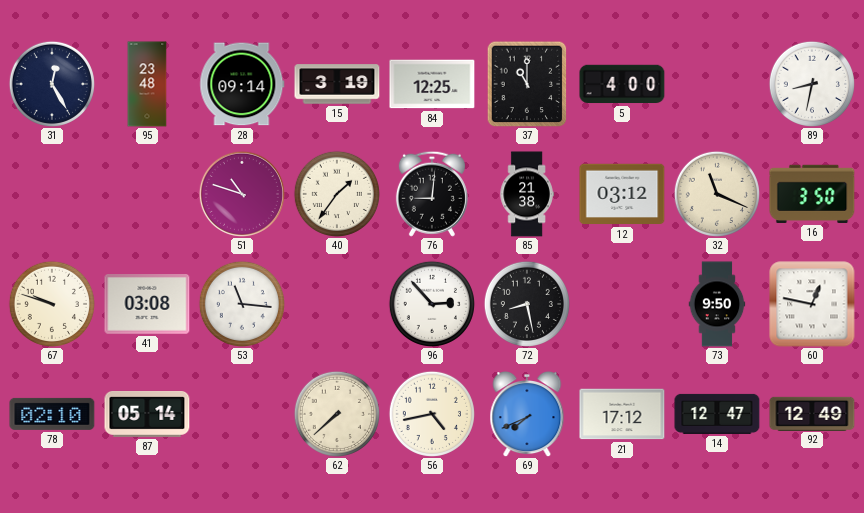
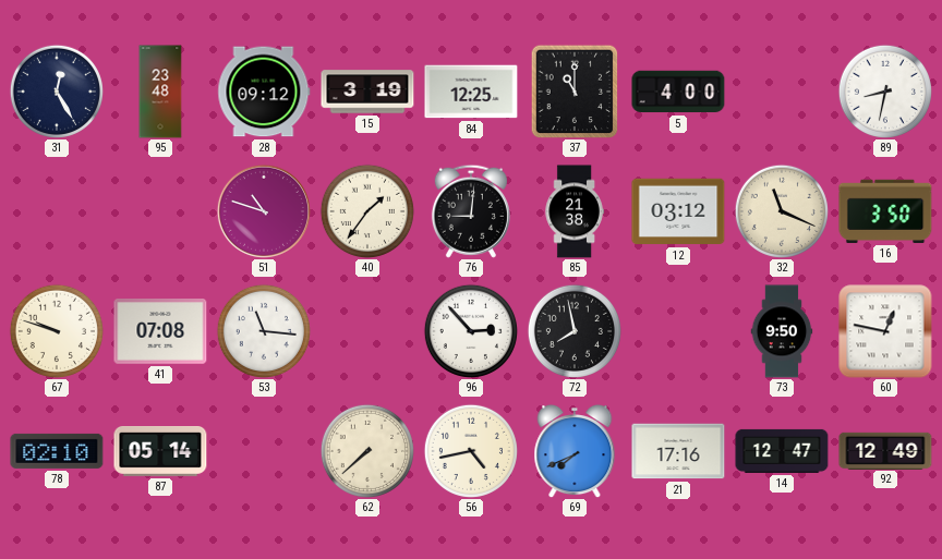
28: 09:14 -> 09:12
41: 03:08 -> 07:08
72: 8:28 -> 7:58
21: 17:12 -> 17:16
